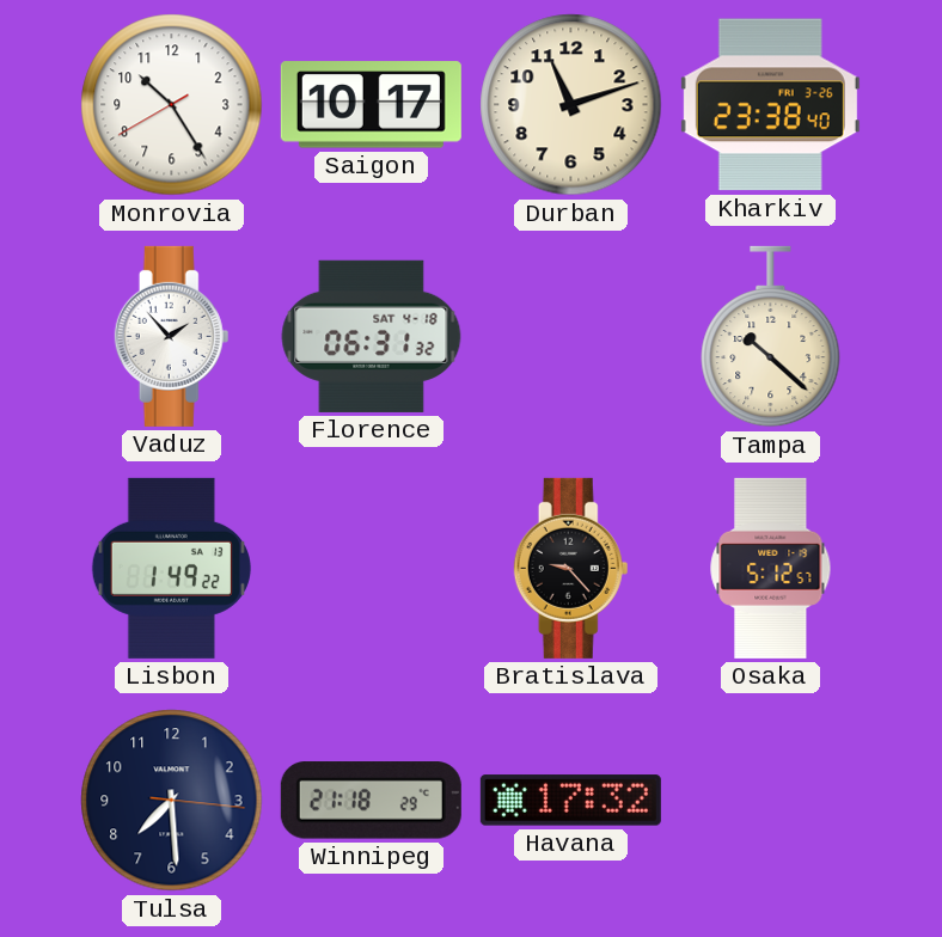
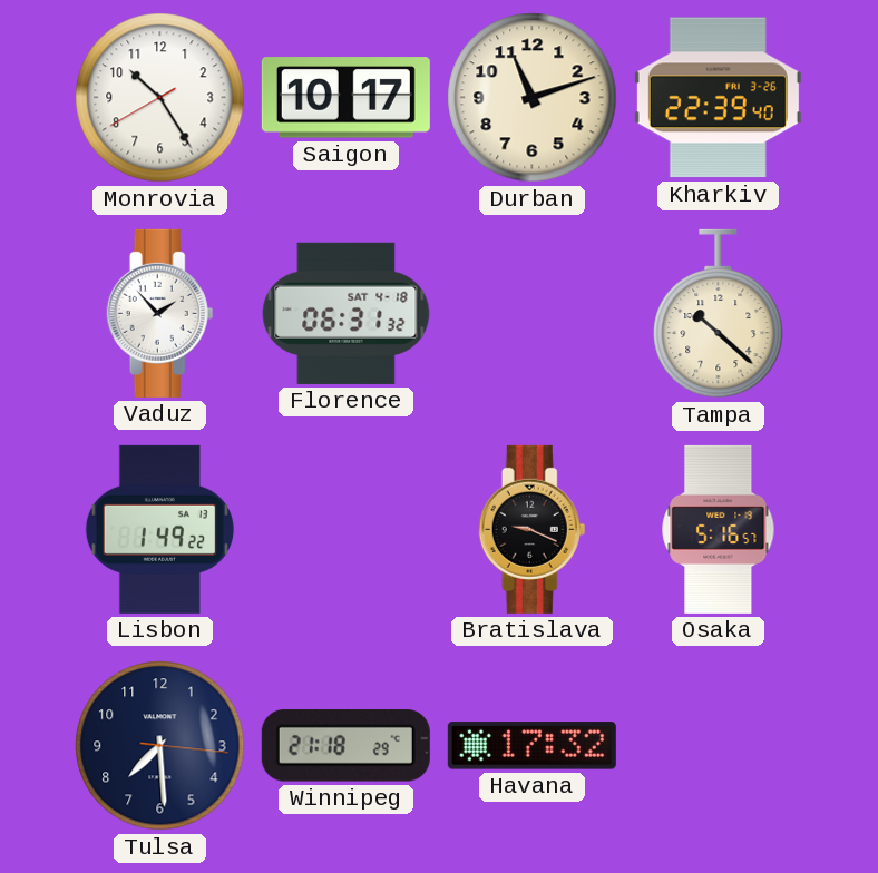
Kharkiv: 23:38 -> 22:39
Bratislava: 9:23 -> 9:19
Osaka: 5:12 -> 5:16
